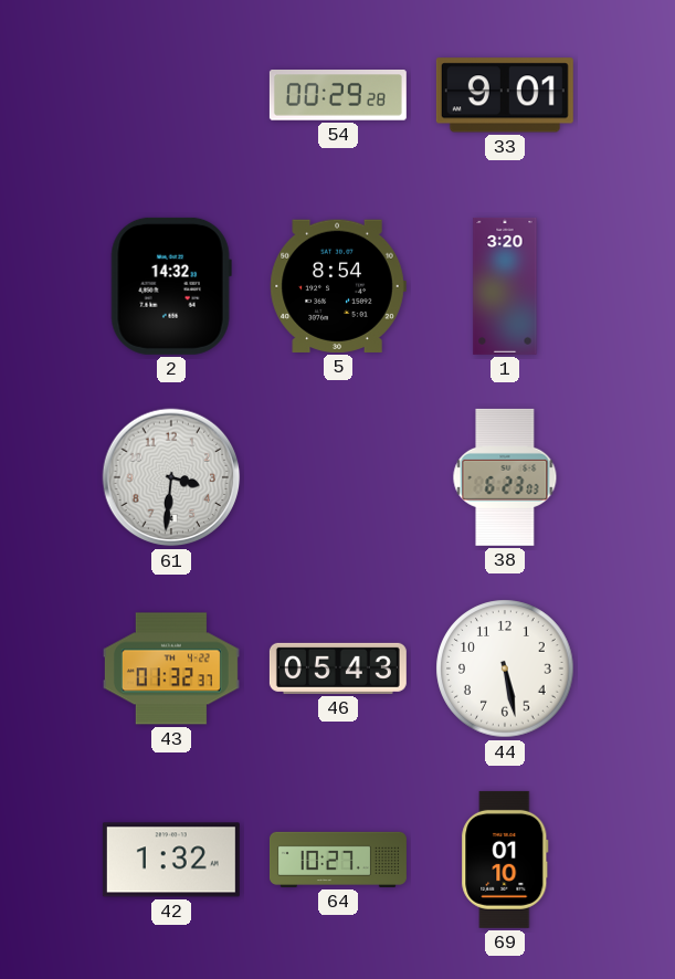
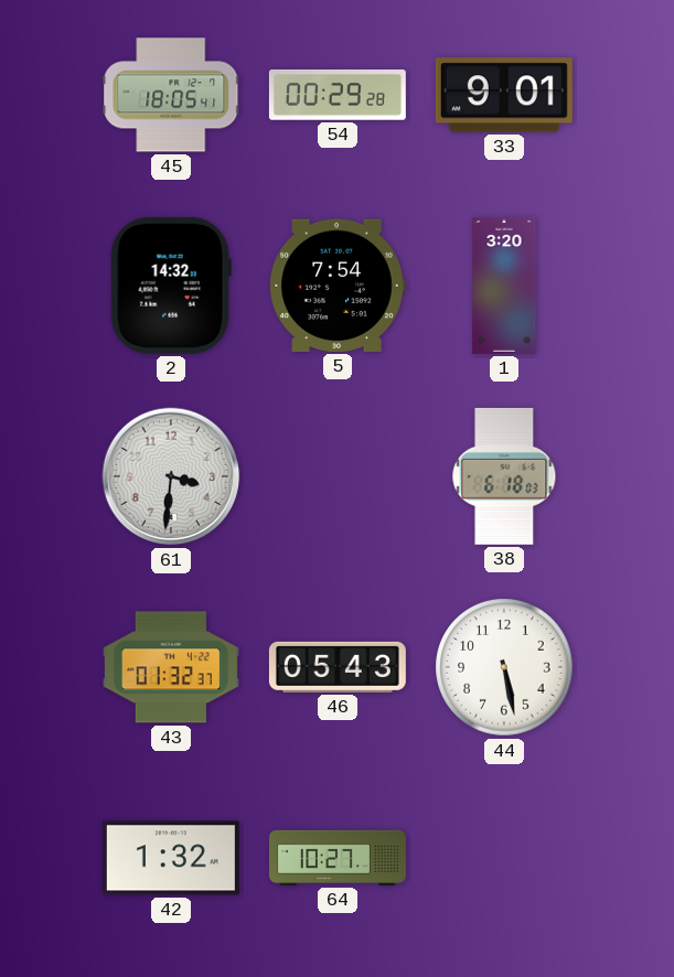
45: none -> 18:05
5: 8:54 -> 7:54
38: 6:23 -> 6:18
69: 01:10 -> none
